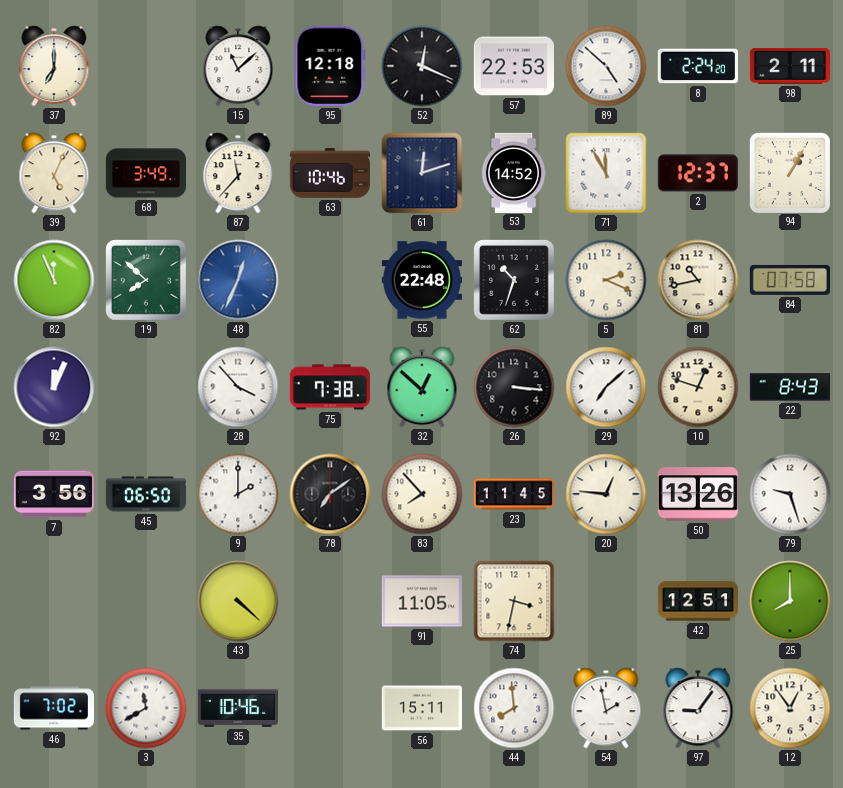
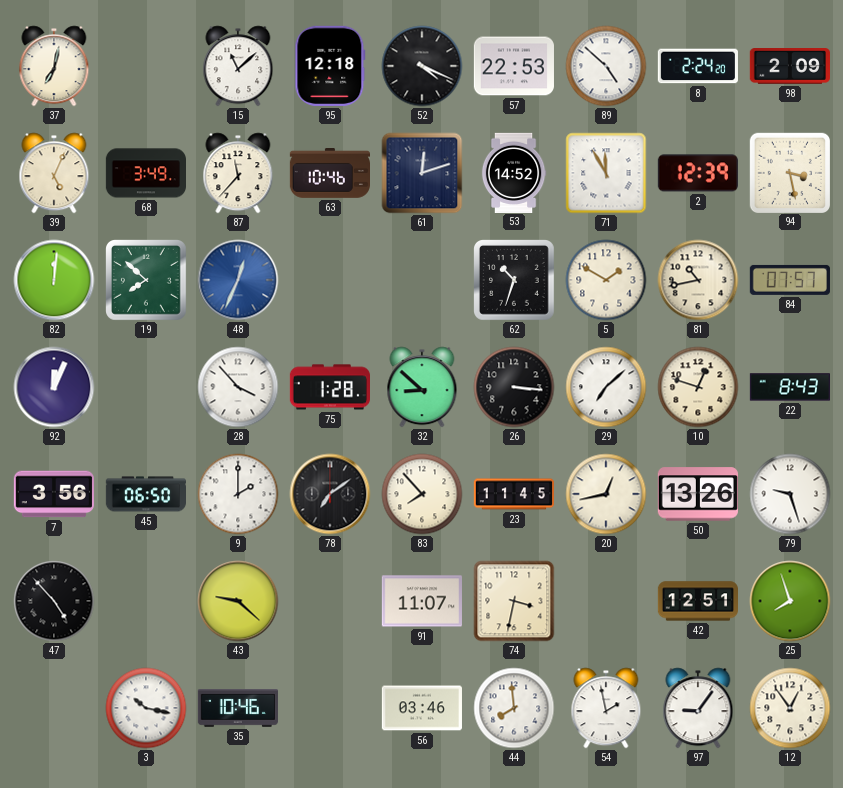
37: 7:00 -> 7:02
52: 12:19 -> 4:19
98: 2:11 -> 2:09
2: 12:37 -> 12:39
94: 1:05 -> 3:28
82: 11:56 -> 12:01
55: 22:48 -> none
5: 2:19 -> 1:50
84: 07:58 -> 07:57
75: 7:38 -> 1:28
32: 12:52 -> 8:52
20: 12:46 -> 12:43
47: none -> 4:53
43: 4:22 -> 9:22
91: 11:05 -> 11:07
25: 8:00 -> 7:57
46: 7:02 -> none
3: 11:40 -> 10:17
56: 15:11 -> 03:46
